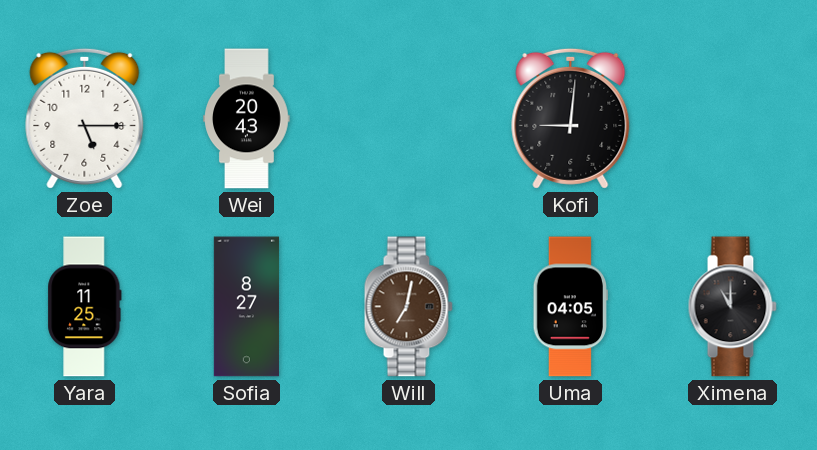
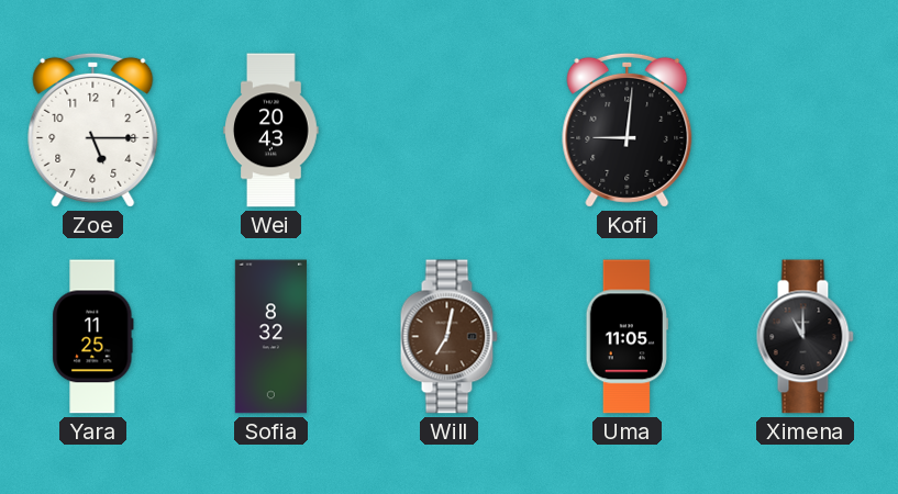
Sofia: 8:27 -> 8:32
Uma: 04:05 -> 11:05
